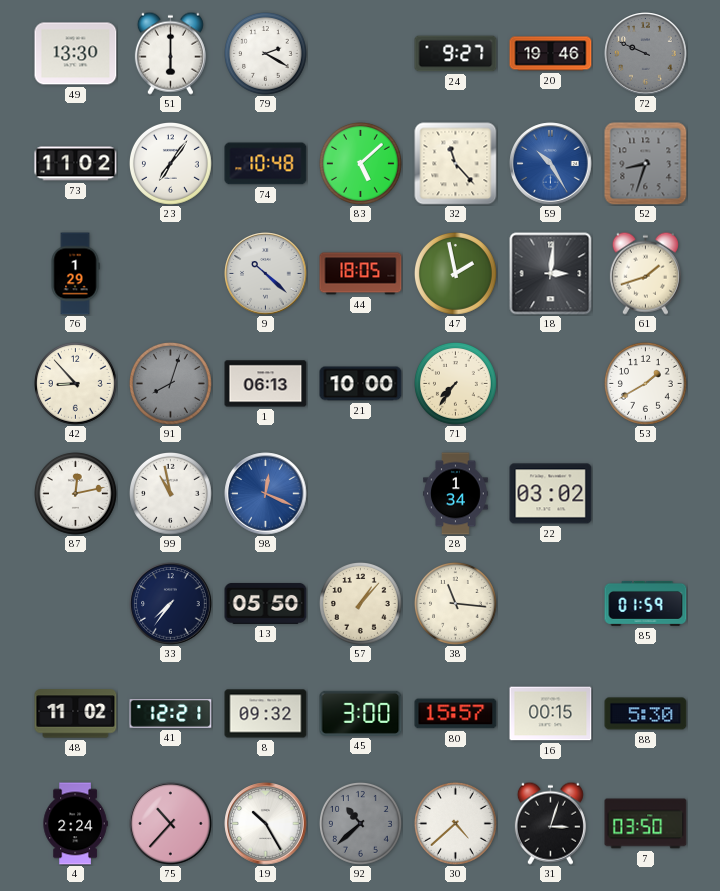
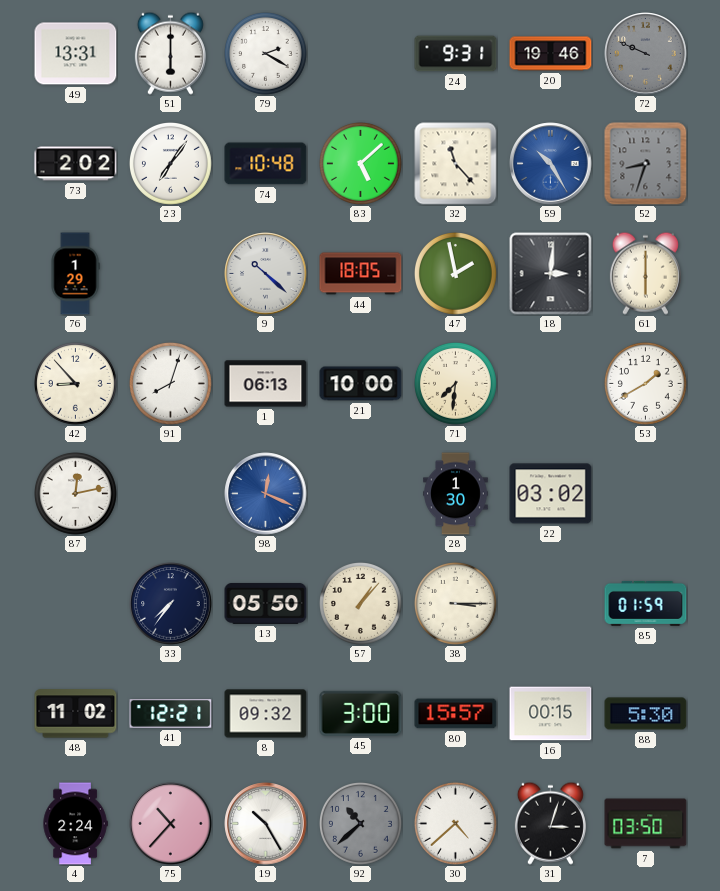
49: 13:30 -> 13:31
24: 9:27 -> 9:31
73: 11:02 -> 2:02
61: 1:42 -> 6:00
91 dial: grey -> white
71: 7:36 -> 7:31
99: 10:58 -> none
28: 1:34 -> 1:30
38: 11:16 -> 3:15
